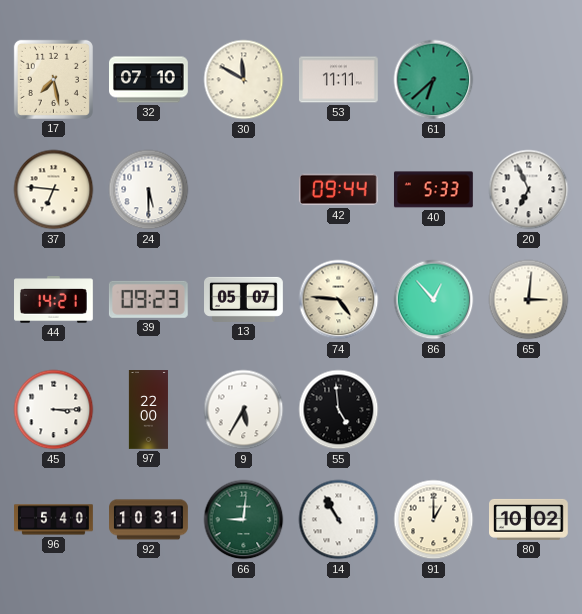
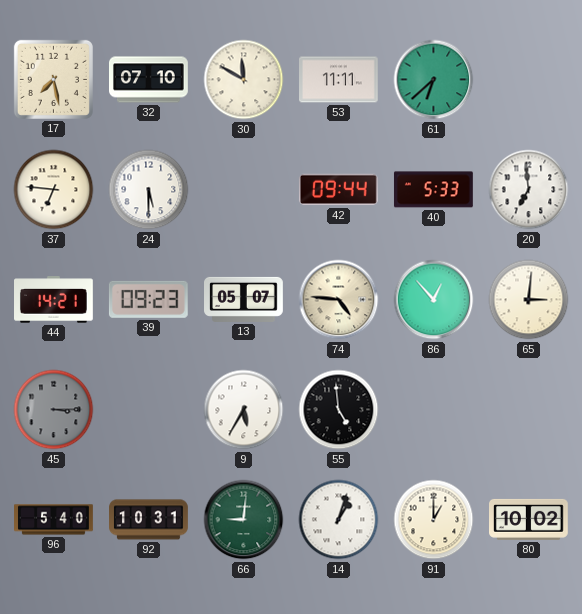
20: 6:56 -> 6:59
45 dial: white -> grey
97: 22:00 -> none
14: 10:55 -> 1:03
